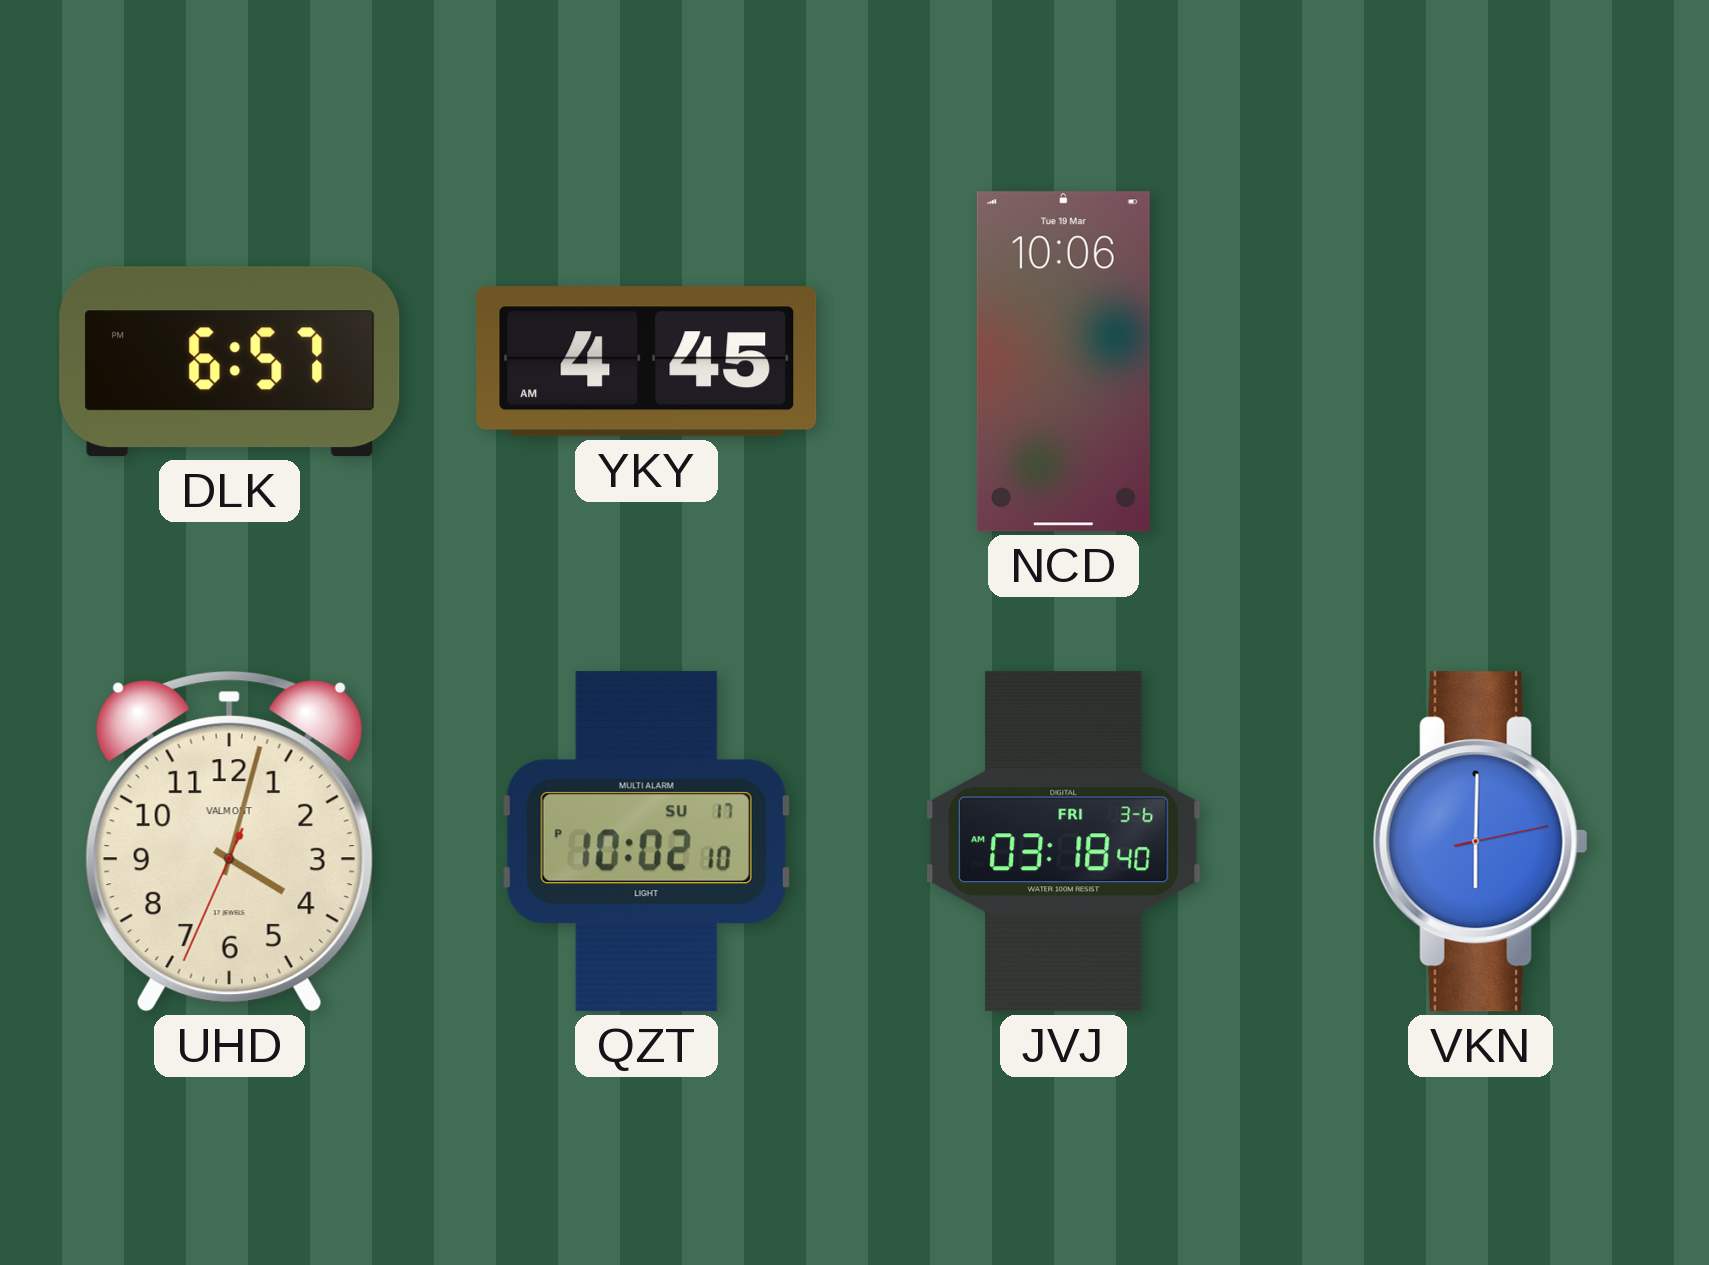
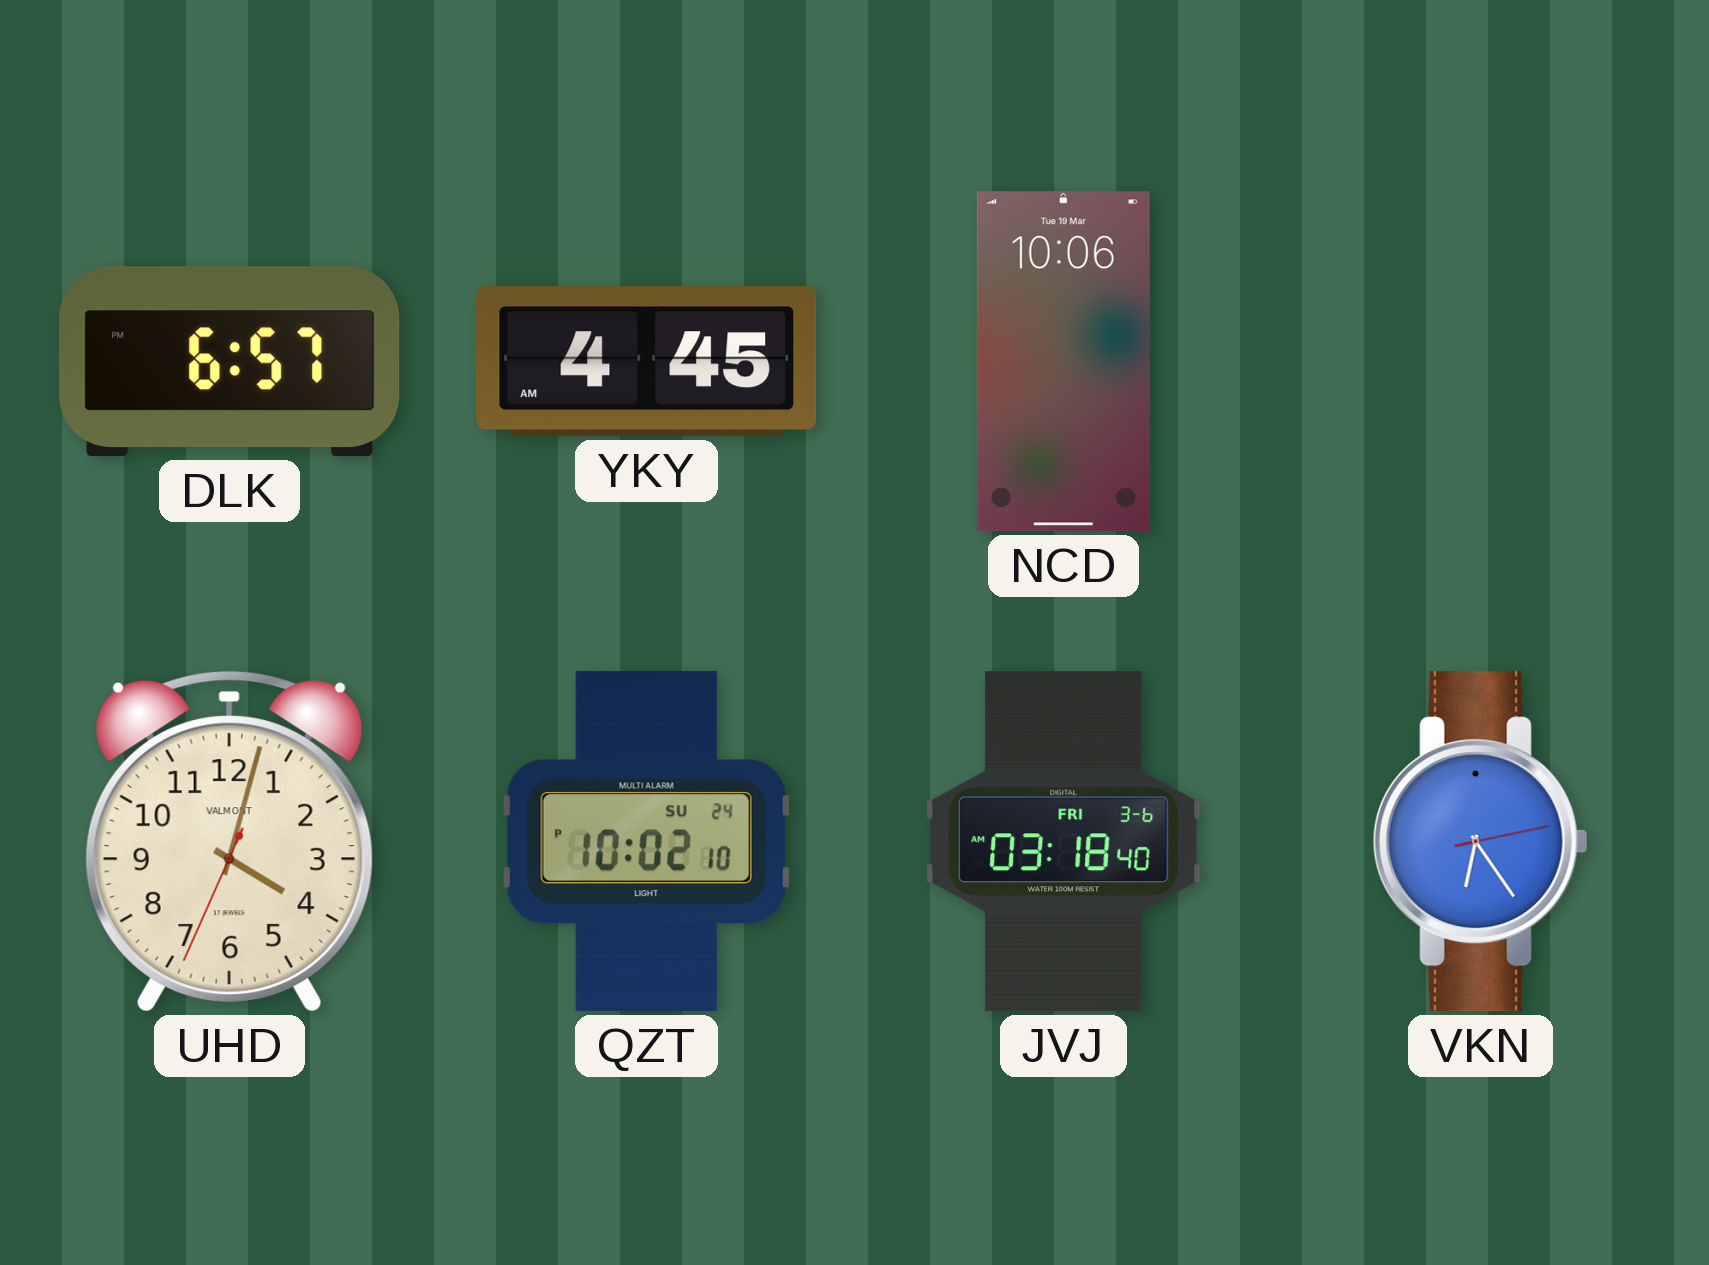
QZT date: SU 17 -> SU 24
VKN: 6:00 -> 6:24
